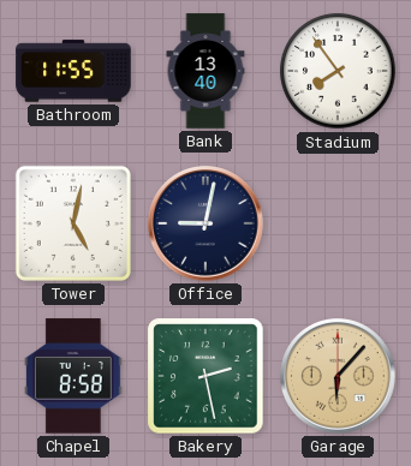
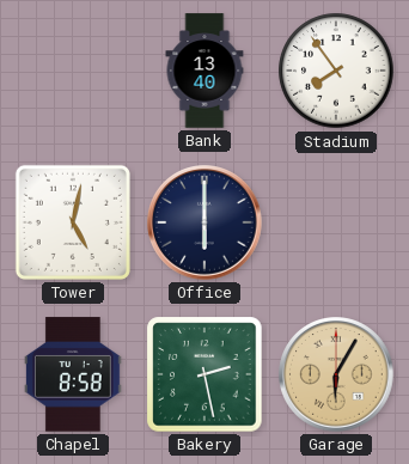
Bathroom: 11:55 -> none
Office: 9:02 -> 6:00
Garage: 6:07 -> 6:05
